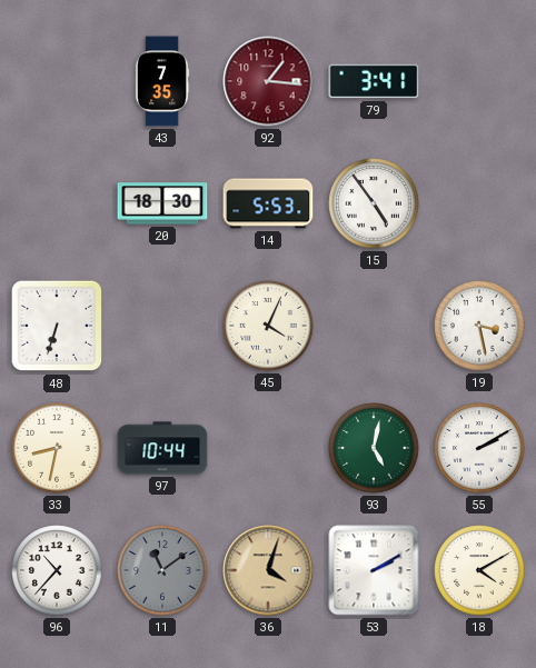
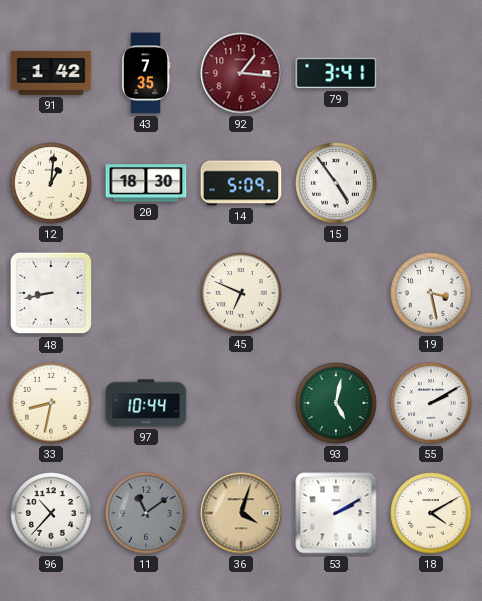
91: none -> 1:42
12: none -> 1:01
14: 5:53 -> 5:09
48: 6:33 -> 8:43
45: 4:04 -> 6:49
